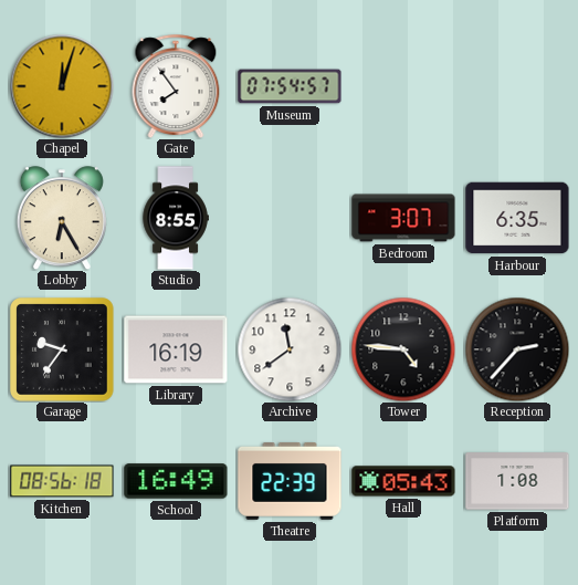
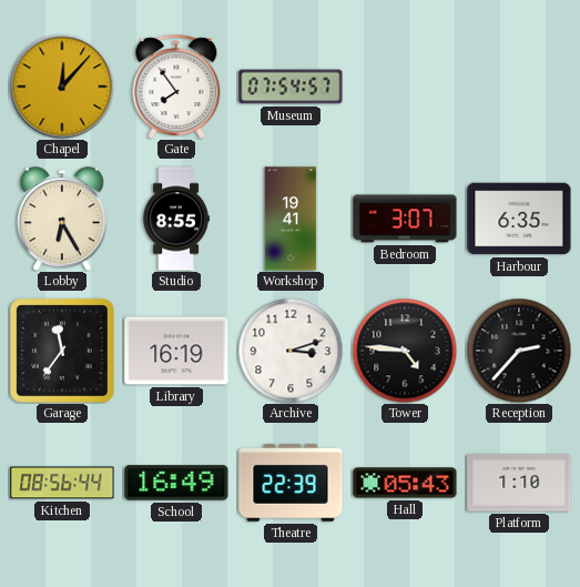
Chapel: 12:03 -> 12:07
Workshop: none -> 19:41
Garage: 9:36 -> 11:36
Archive: 11:39 -> 3:12
Kitchen: 08:56:18 -> 08:56:44
Platform: 1:08 -> 1:10
